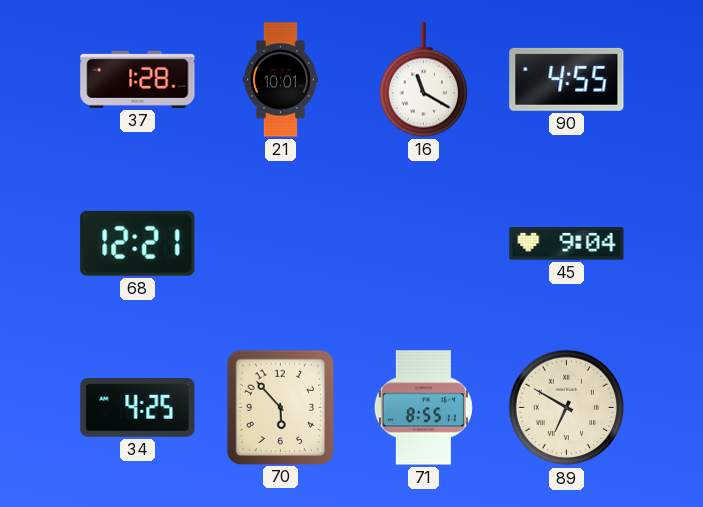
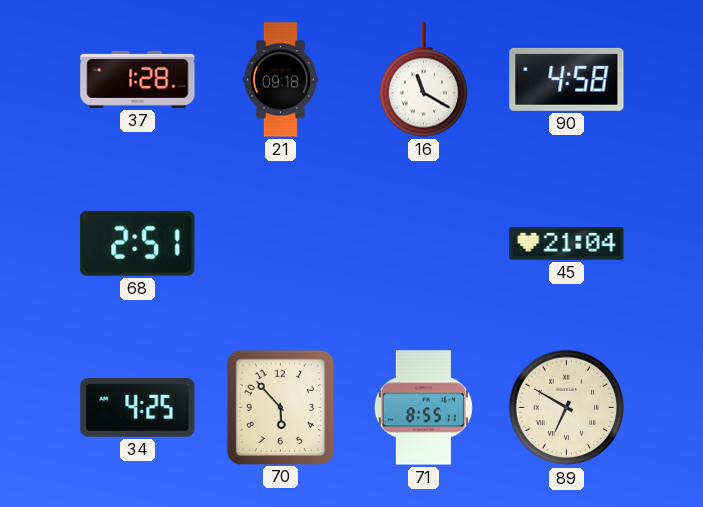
21: 10:01 -> 09:18
90: 4:55 -> 4:58
68: 12:21 -> 2:51
45: 9:04 -> 21:04
